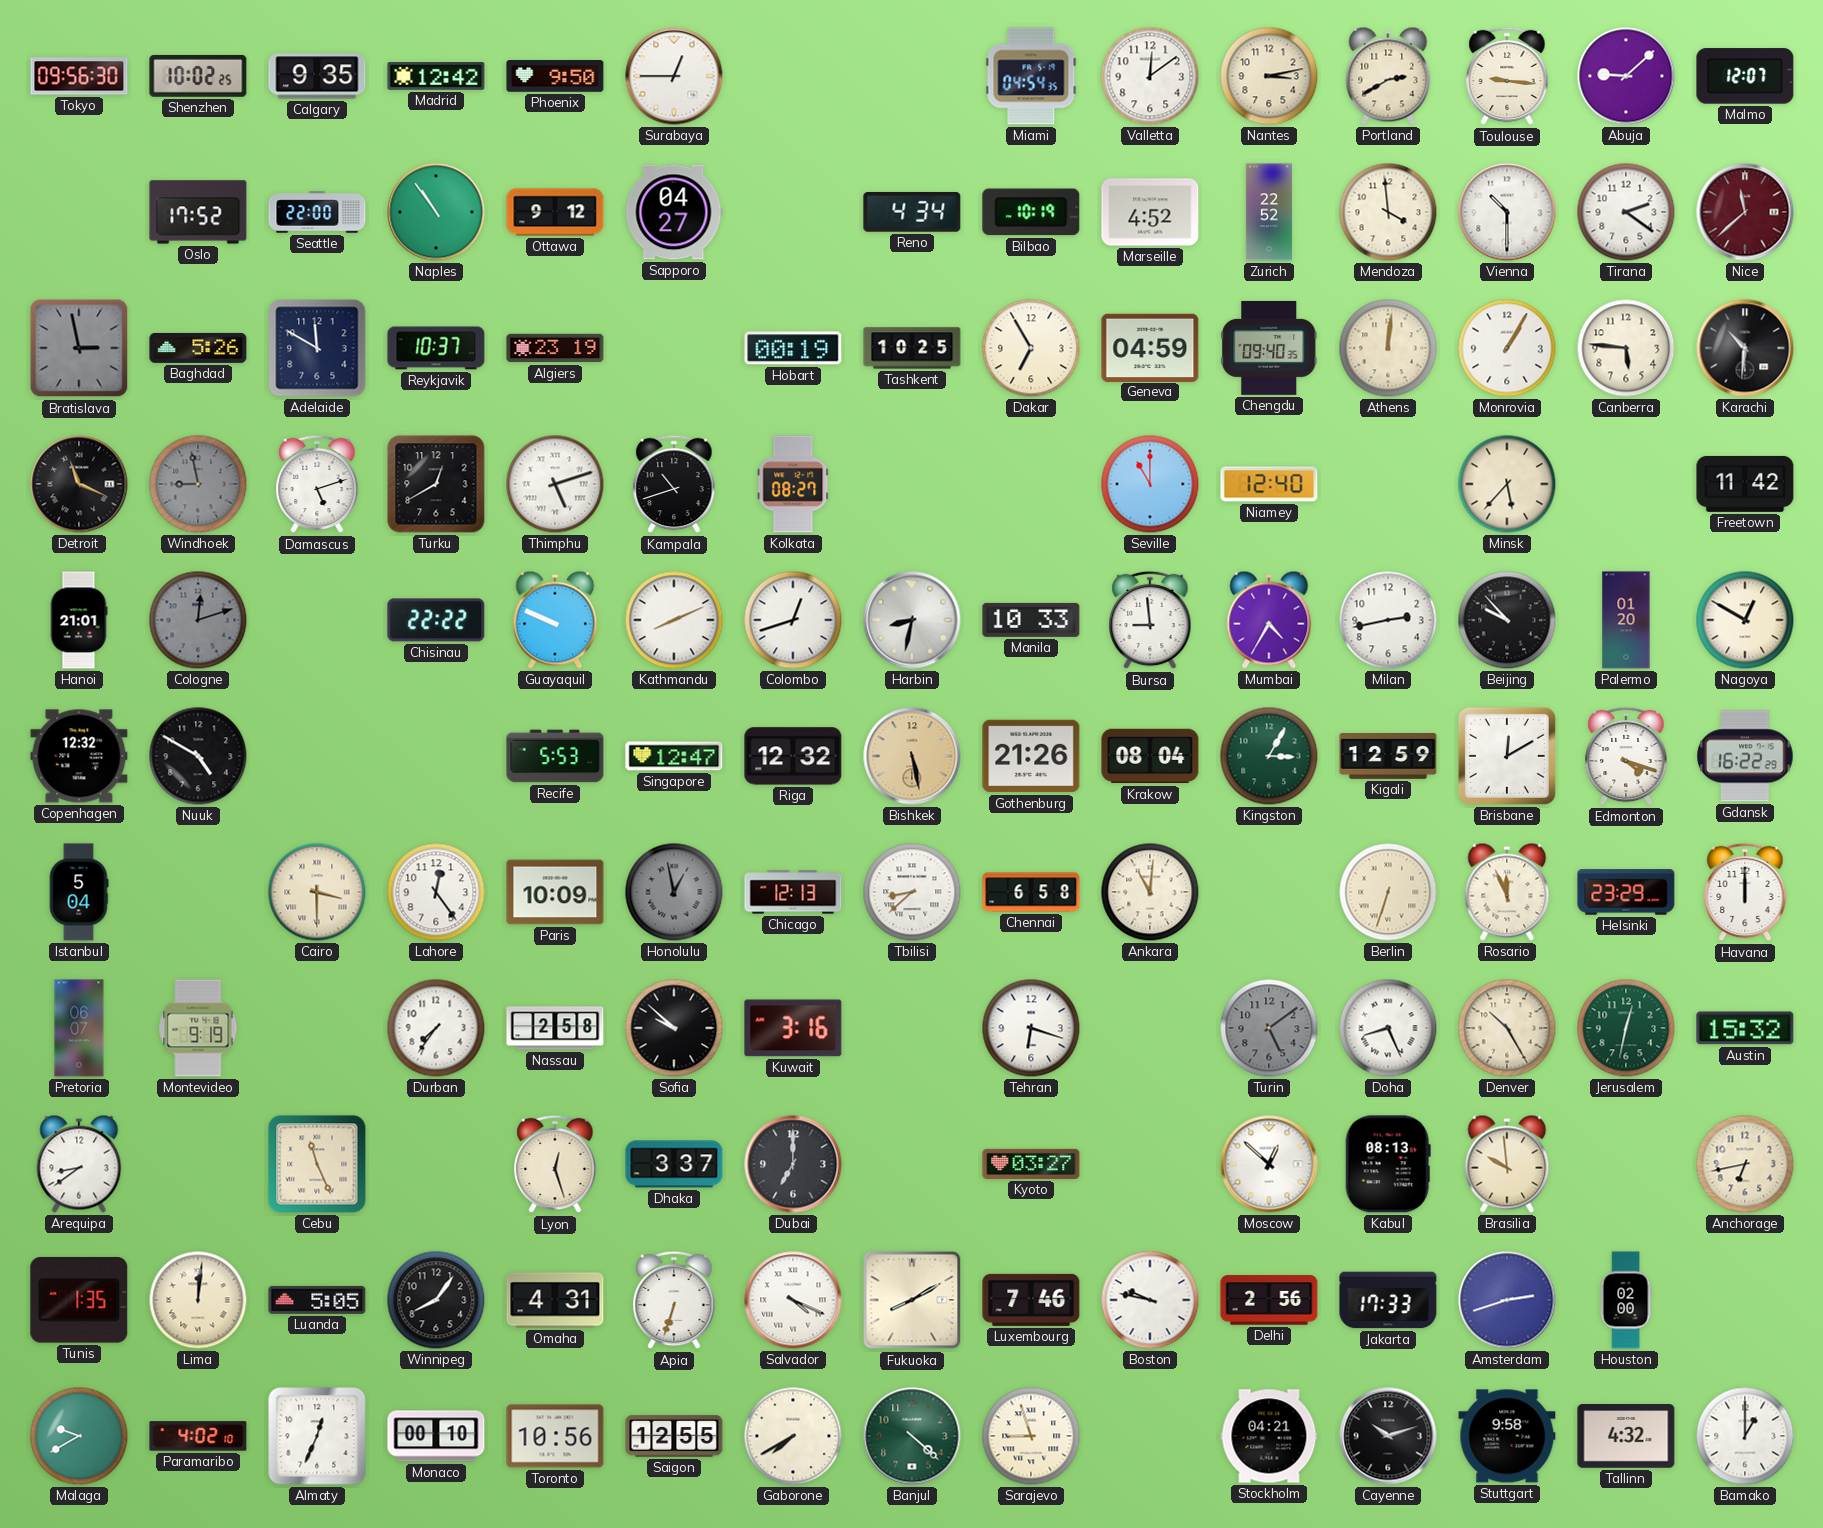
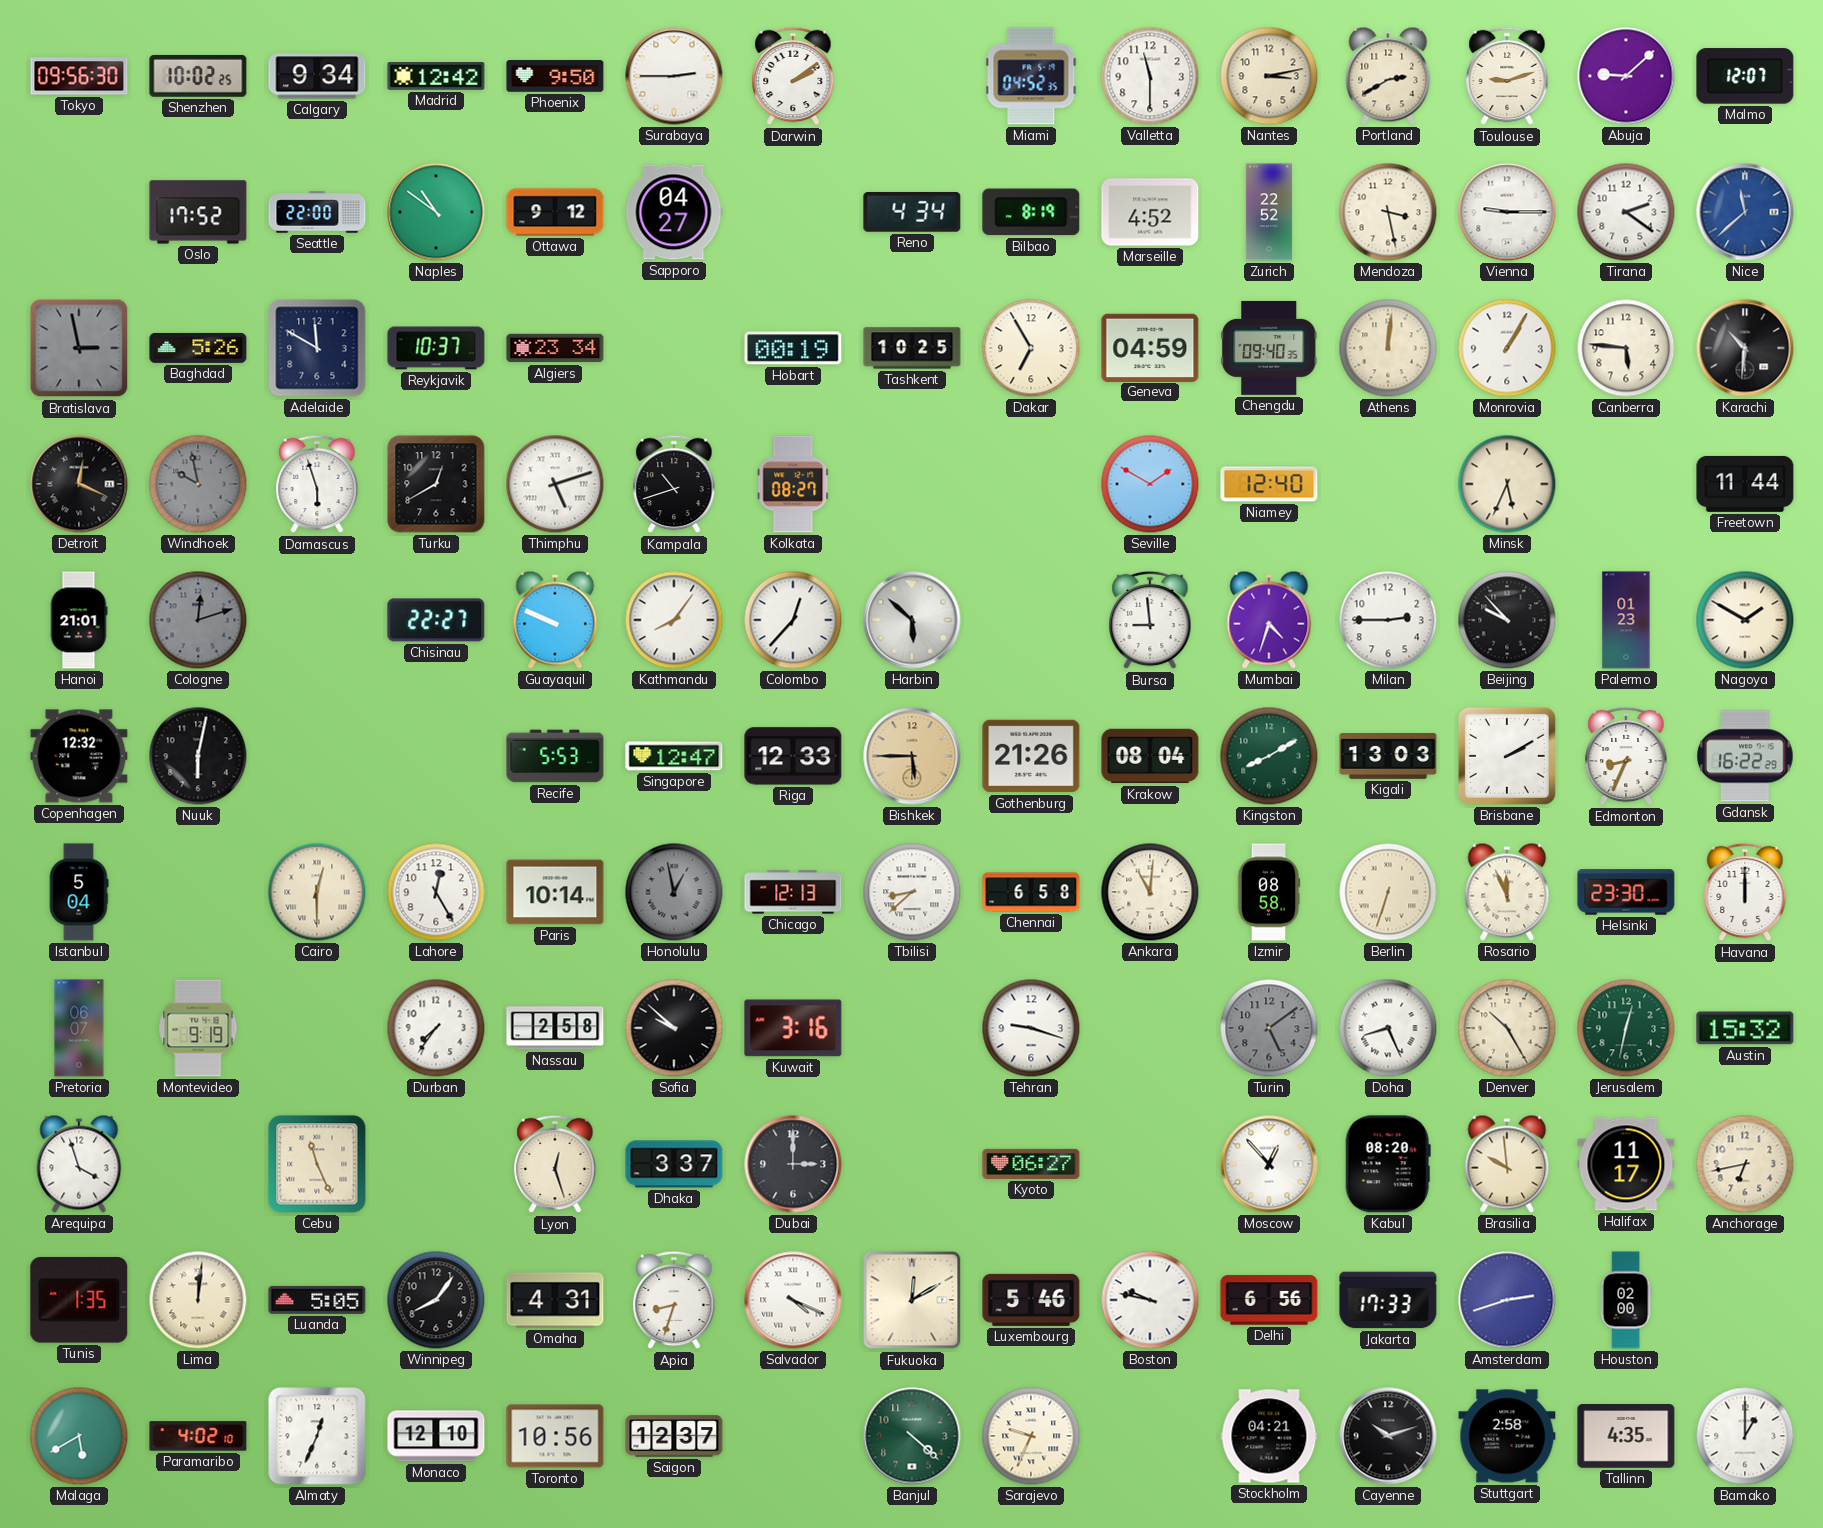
Calgary: 9:35 -> 9:34
Surabaya: 12:45 -> 2:45
Darwin: none -> 2:09
Miami: 04:54 -> 04:52
Valletta: 12:09 -> 11:30
Toulouse: 9:16 -> 9:12
Naples: 10:54 -> 10:51
Bilbao: 10:19 -> 8:19
Mendoza: 3:59 -> 3:28
Vienna: 10:30 -> 9:15
Nice dial: burgundy -> blue
Algiers: 23:19 -> 23:34
Detroit: 11:19 -> 12:19
Windhoek: 8:58 -> 9:58
Damascus: 5:12 -> 5:57
Seville: 11:00 -> 1:50
Minsk: 5:37 -> 5:34
Freetown: 11:42 -> 11:44
Chisinau: 22:22 -> 22:27
Kathmandu: 8:11 -> 8:06
Colombo: 12:42 -> 12:37
Harbin: 8:32 -> 5:52
Manila: 10:33 -> none
Mumbai: 4:35 -> 4:33
Milan: 2:43 -> 2:45
Palermo: 01:20 -> 01:23
Nagoya: 12:50 -> 1:50
Nuuk: 4:50 -> 6:02
Riga: 12:32 -> 12:33
Bishkek: 5:28 -> 5:45
Kingston: 3:05 -> 8:10
Kigali: 12:59 -> 13:03
Brisbane: 12:10 -> 2:10
Edmonton: 4:18 -> 8:34
Cairo: 3:30 -> 12:30
Lahore: 12:24 -> 12:25
Paris: 10:09 -> 10:14
Izmir: none -> 08:58
Helsinki: 23:29 -> 23:30
Tehran: 6:18 -> 9:18
Arequipa: 8:39 -> 3:57
Dubai: 7:00 -> 3:00
Kyoto: 03:27 -> 06:27
Moscow: 12:52 -> 12:53
Kabul: 08:13 -> 08:20
Halifax: none -> 11:17
Apia: 6:33 -> 8:33
Fukuoka: 8:10 -> 12:10
Luxembourg: 7:46 -> 5:46
Delhi: 2:56 -> 6:56
Malaga: 9:40 -> 5:40
Monaco: 00:10 -> 12:10
Saigon: 12:55 -> 12:37
Gaborone: 7:40 -> none
Sarajevo: 8:57 -> 9:34
Stuttgart: 9:58 -> 2:58
Tallinn: 4:32 -> 4:35
